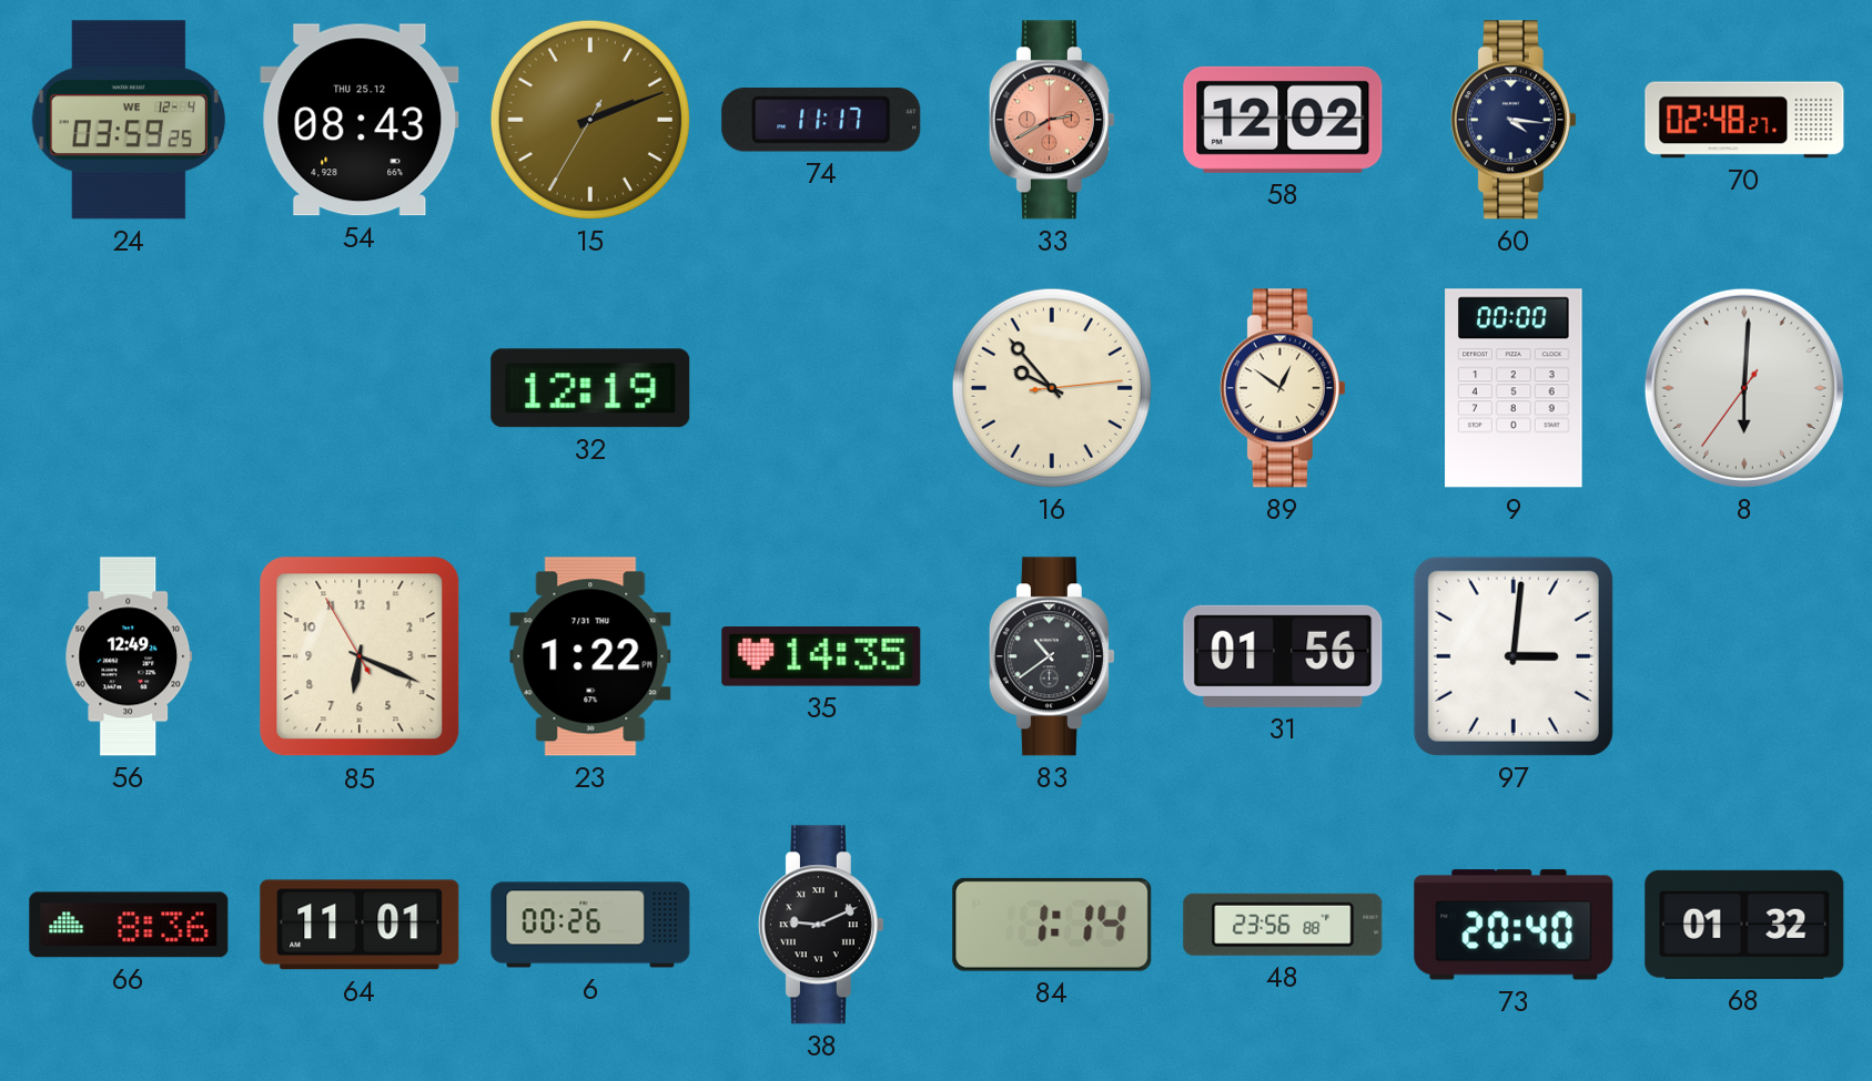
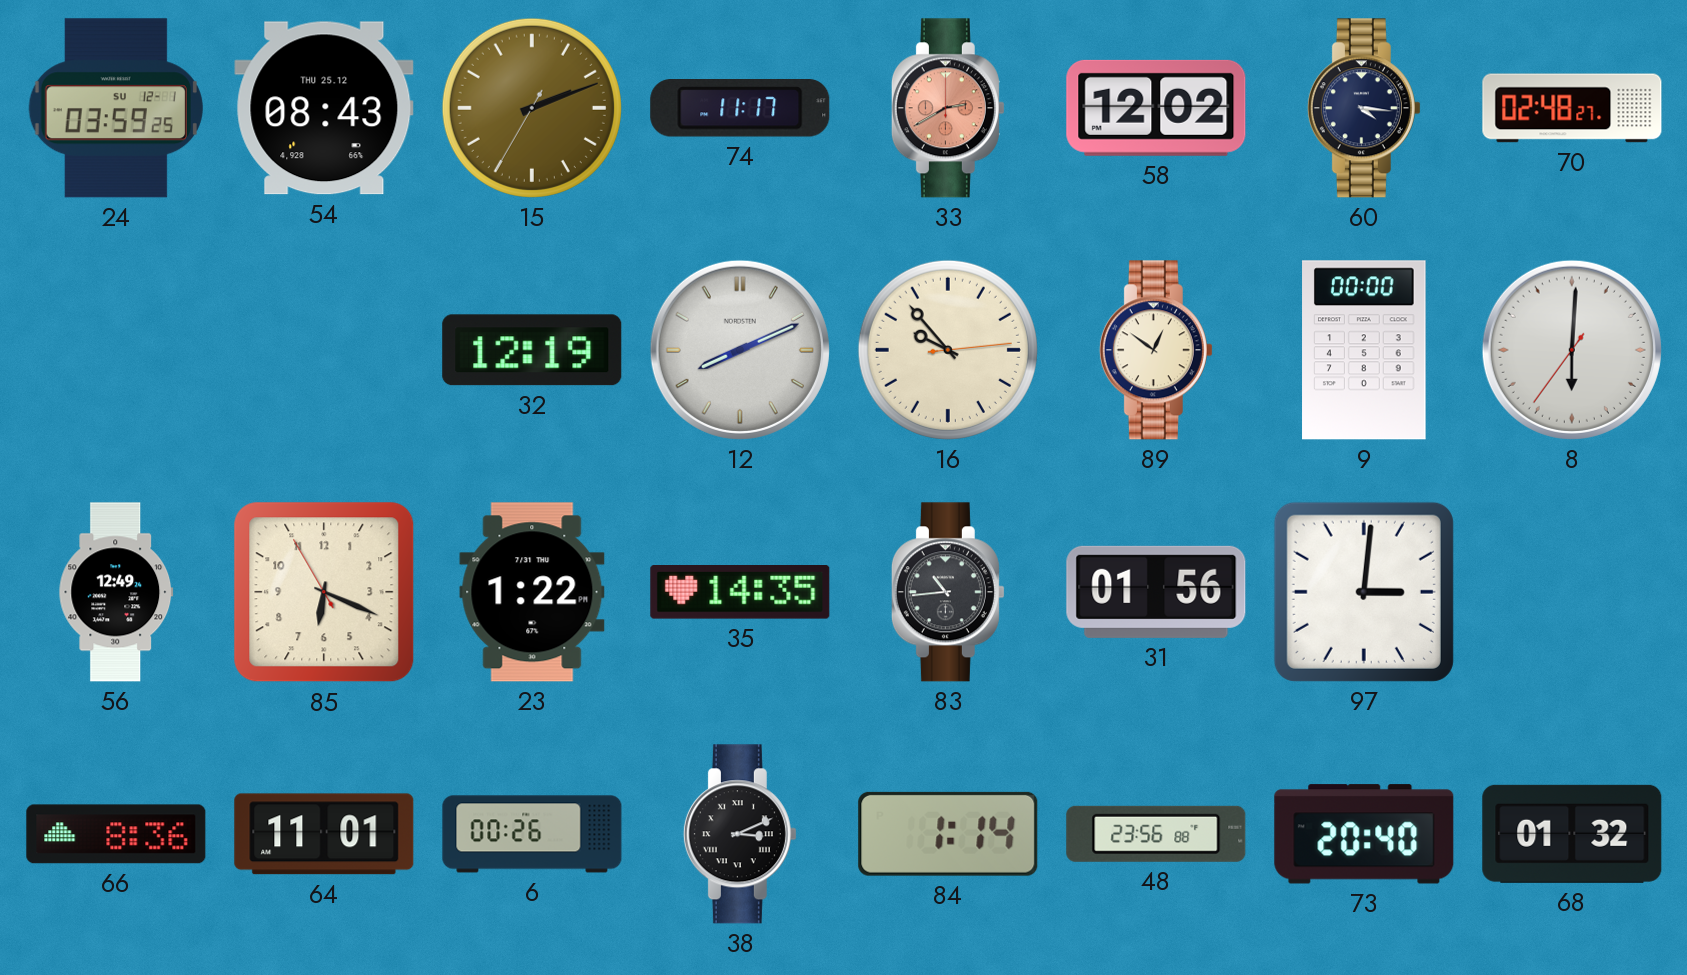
24 date: WE 12-4 -> SU 12-1
12: none -> 8:11
83: 10:39 -> 10:44
38: 9:11 -> 3:11
